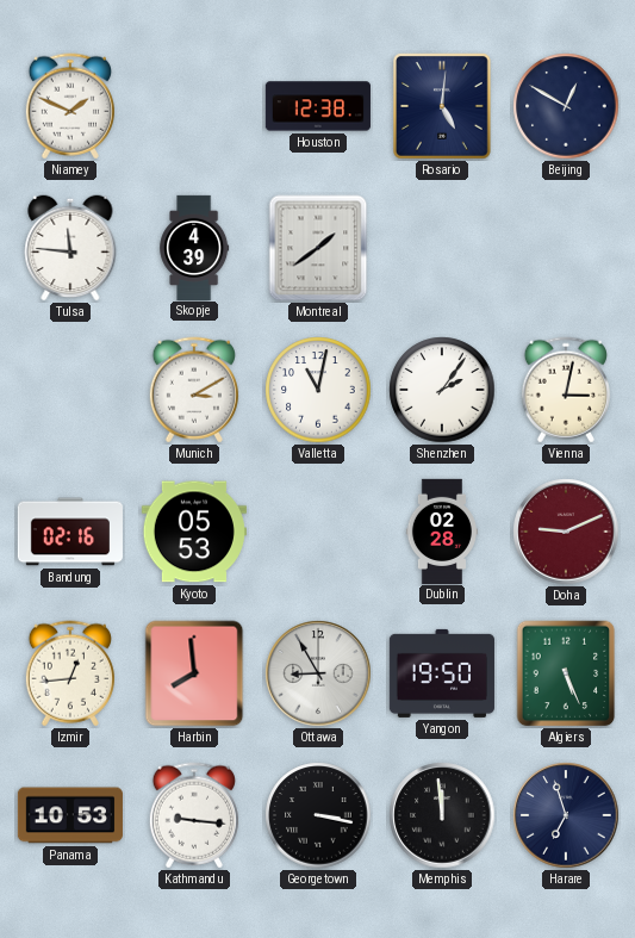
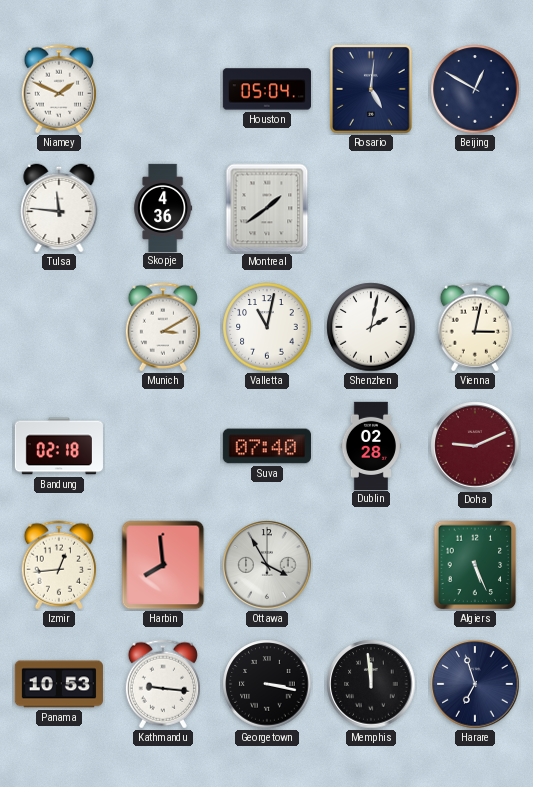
Houston: 12:38 -> 05:04
Skopje: 4:39 -> 4:36
Shenzhen: 2:06 -> 2:02
Bandung: 02:16 -> 02:18
Kyoto: 05:53 -> none
Suva: none -> 07:40
Ottawa: 8:55 -> 3:55
Yangon: 19:50 -> none
